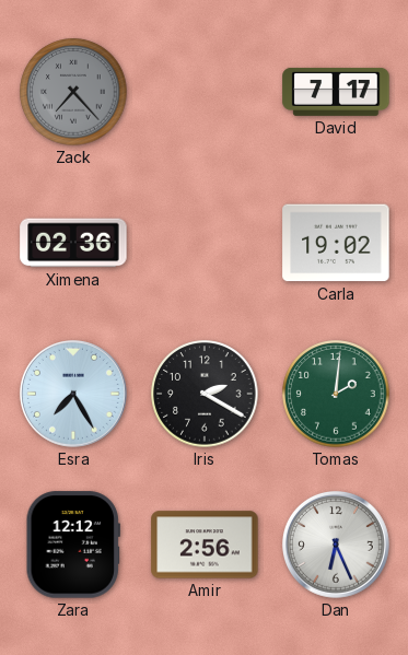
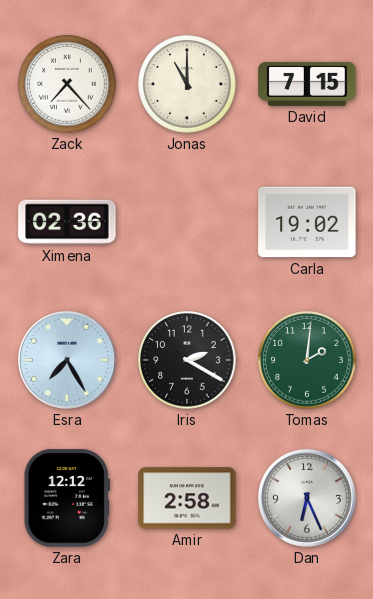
Zack dial: grey -> white
Jonas: none -> 11:00
David: 7:17 -> 7:15
Amir: 2:56 -> 2:58
